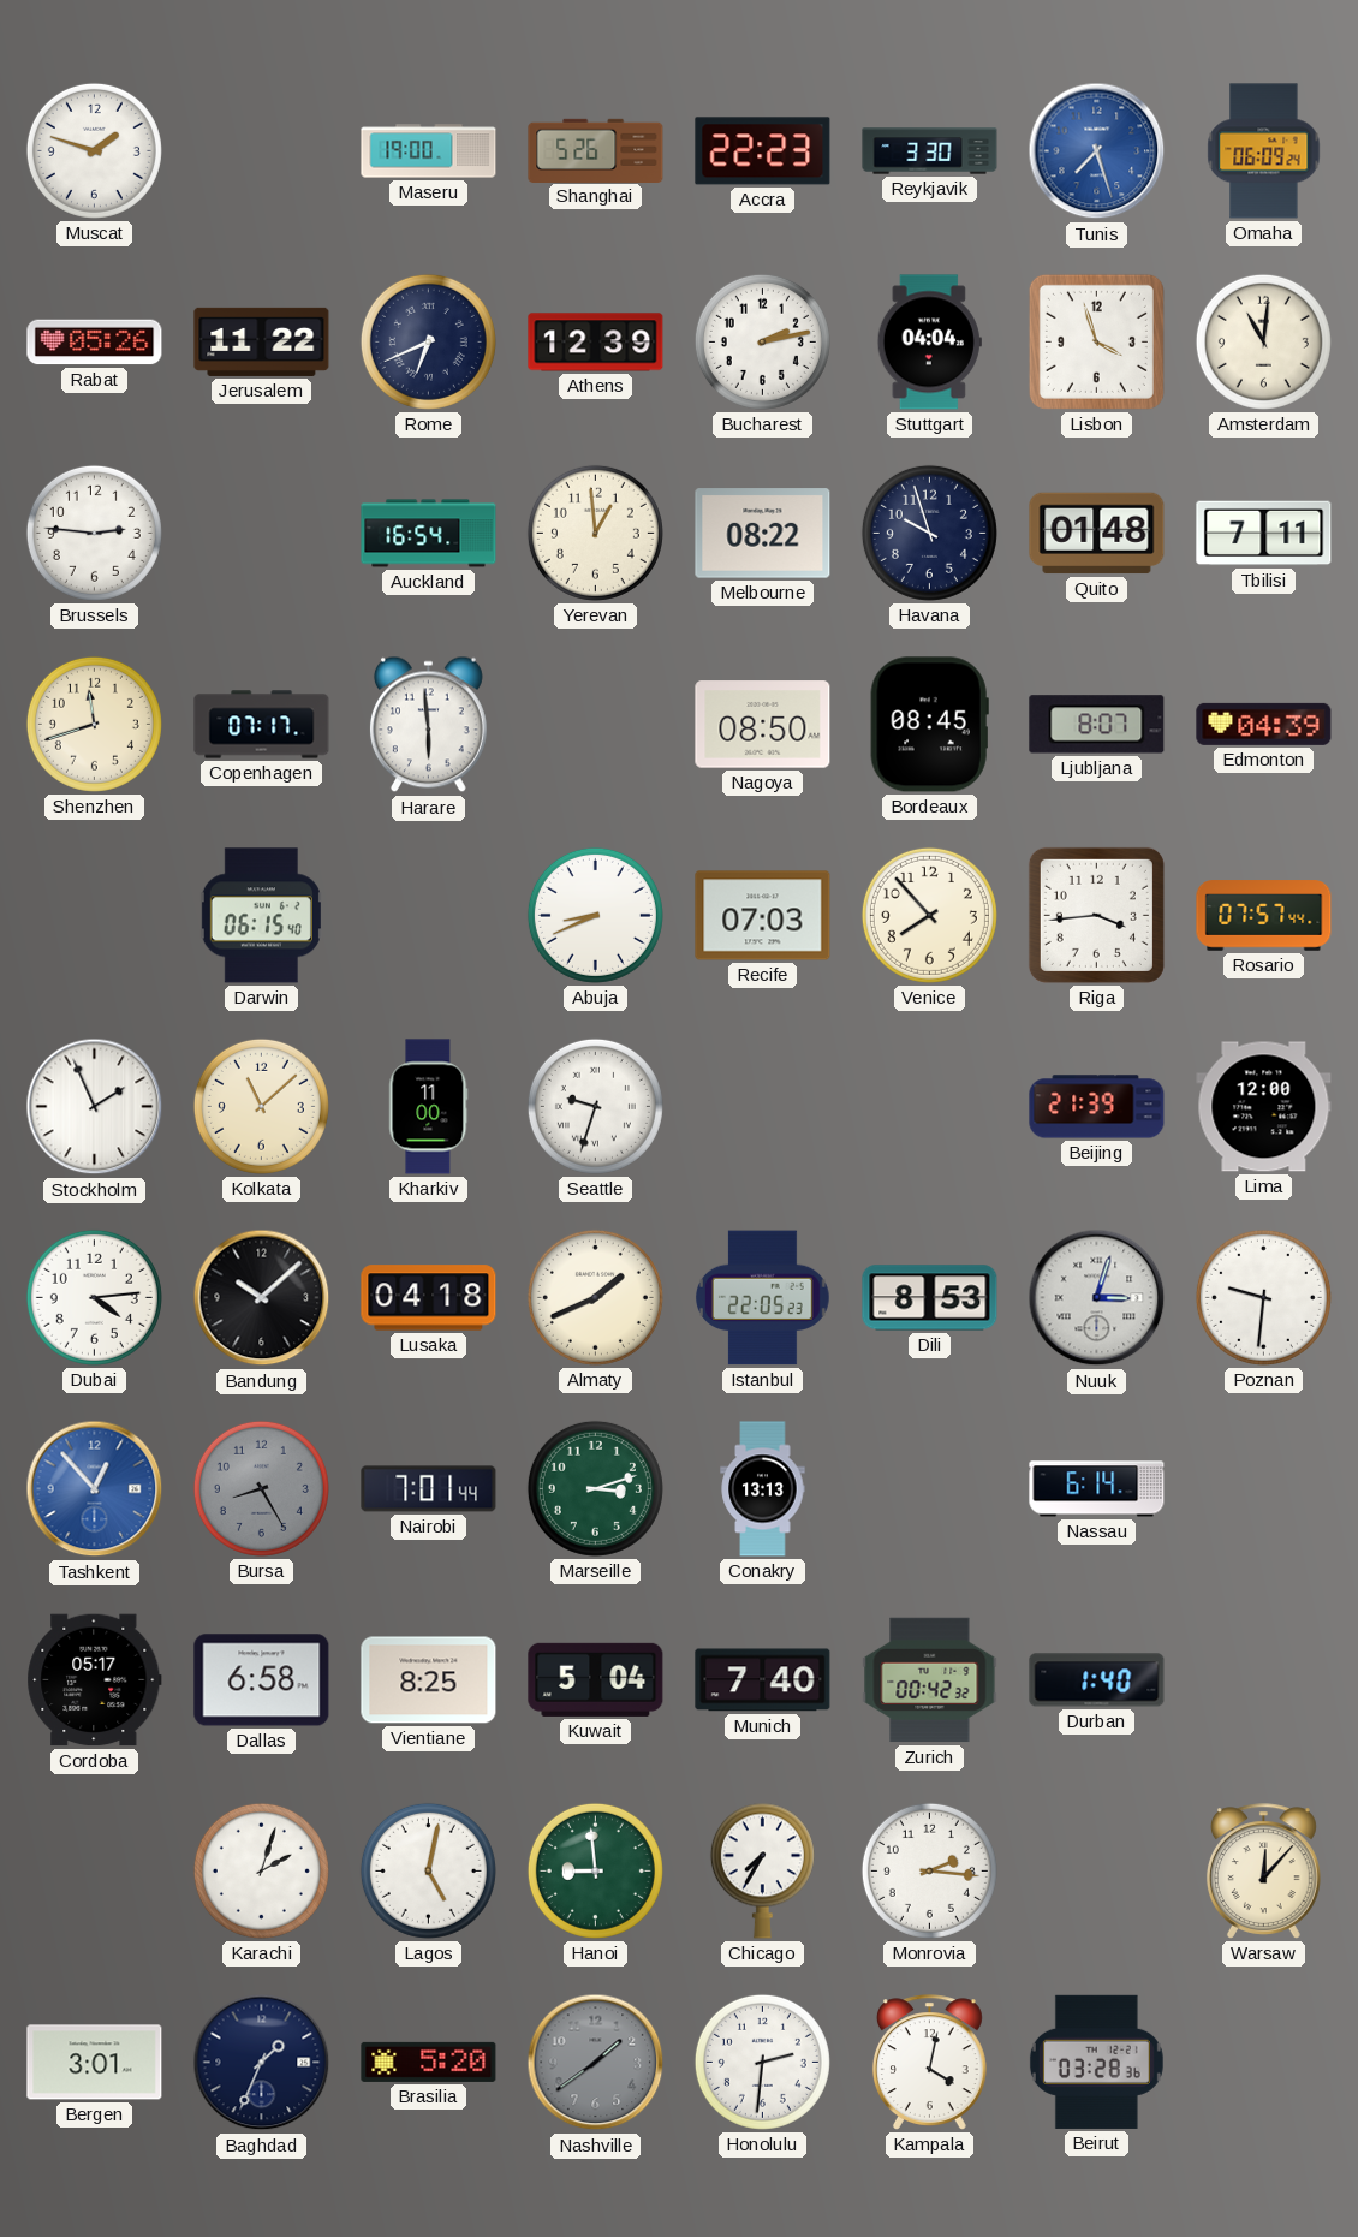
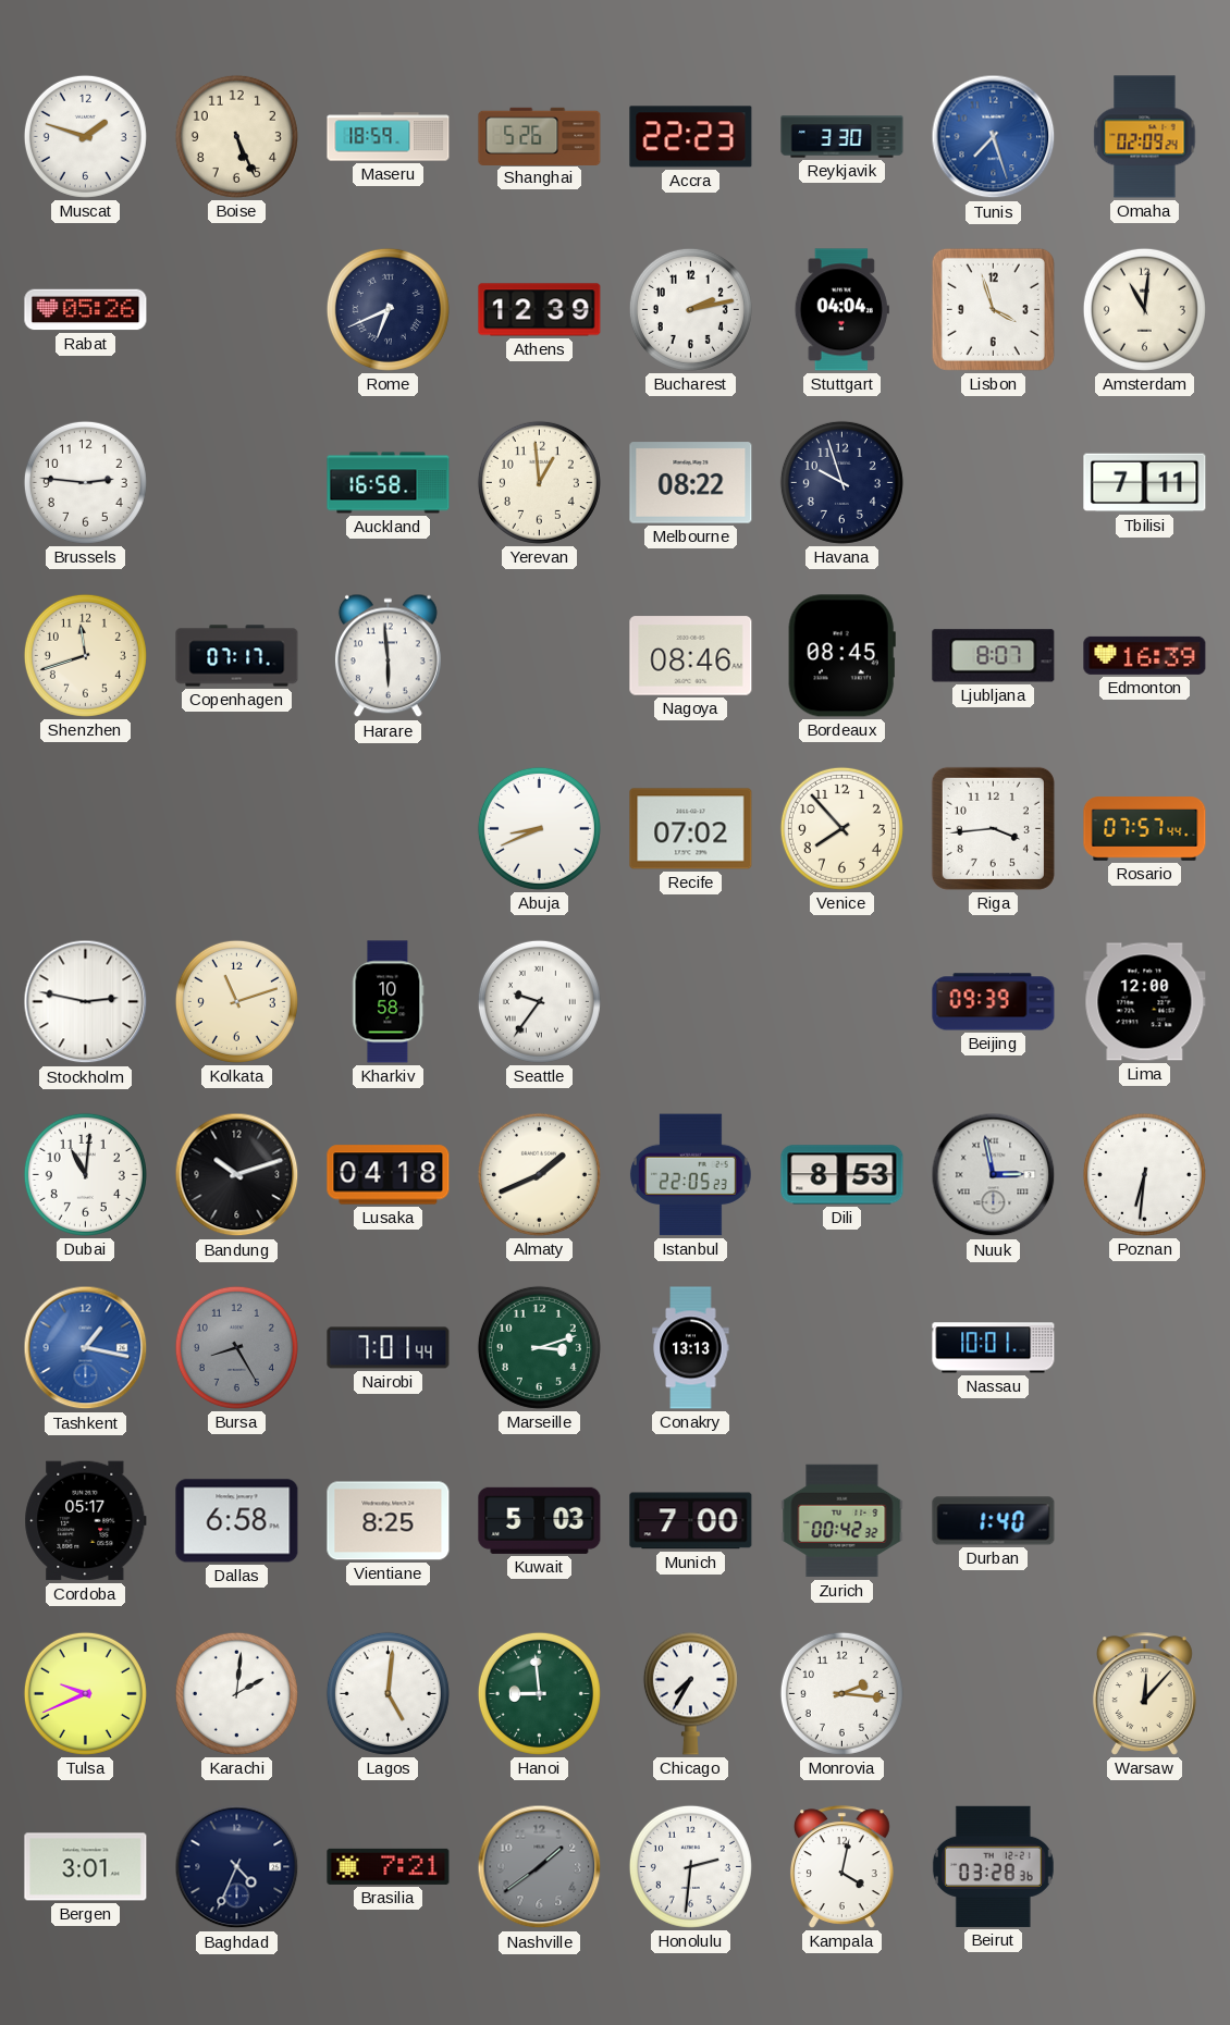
Boise: none -> 5:26
Maseru: 19:00 -> 18:59
Omaha: 06:09 -> 02:09
Jerusalem: 11:22 -> none
Auckland: 16:54 -> 16:58
Quito: 01:48 -> none
Nagoya: 08:50 -> 08:46
Edmonton: 04:39 -> 16:39
Darwin: 06:15 -> none
Recife: 07:03 -> 07:02
Stockholm: 1:56 -> 2:47
Kolkata: 11:08 -> 11:12
Kharkiv: 11:00 -> 10:58
Seattle: 9:33 -> 9:36
Beijing: 21:39 -> 09:39
Dubai: 4:14 -> 11:01
Bandung: 10:08 -> 10:12
Nuuk: 3:03 -> 2:58
Poznan: 9:31 -> 6:31
Tashkent: 12:53 -> 1:17
Nassau: 6:14 -> 10:01
Kuwait: 5:04 -> 5:03
Munich: 7:40 -> 7:00
Tulsa: none -> 9:41
Karachi: 2:03 -> 2:01
Lagos: 5:02 -> 5:01
Baghdad: 1:34 -> 4:34
Brasilia: 5:20 -> 7:21
